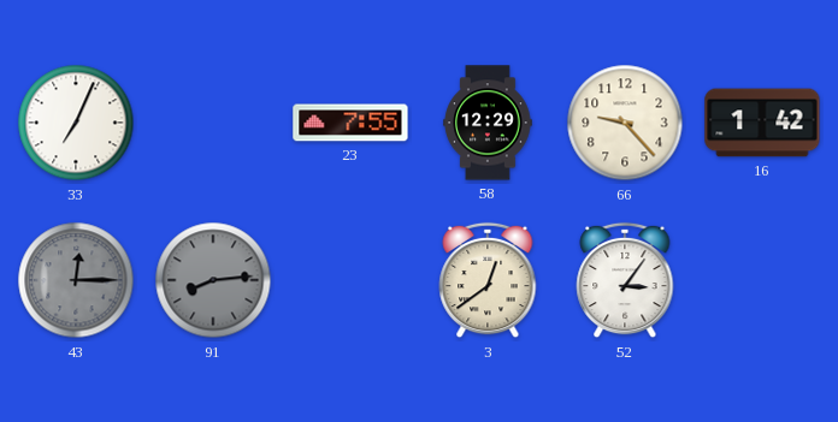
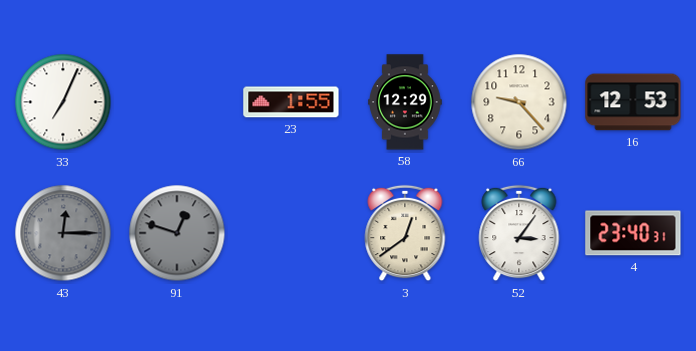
23: 7:55 -> 1:55
16: 1:42 -> 12:53
91: 8:14 -> 12:48
4: none -> 23:40
